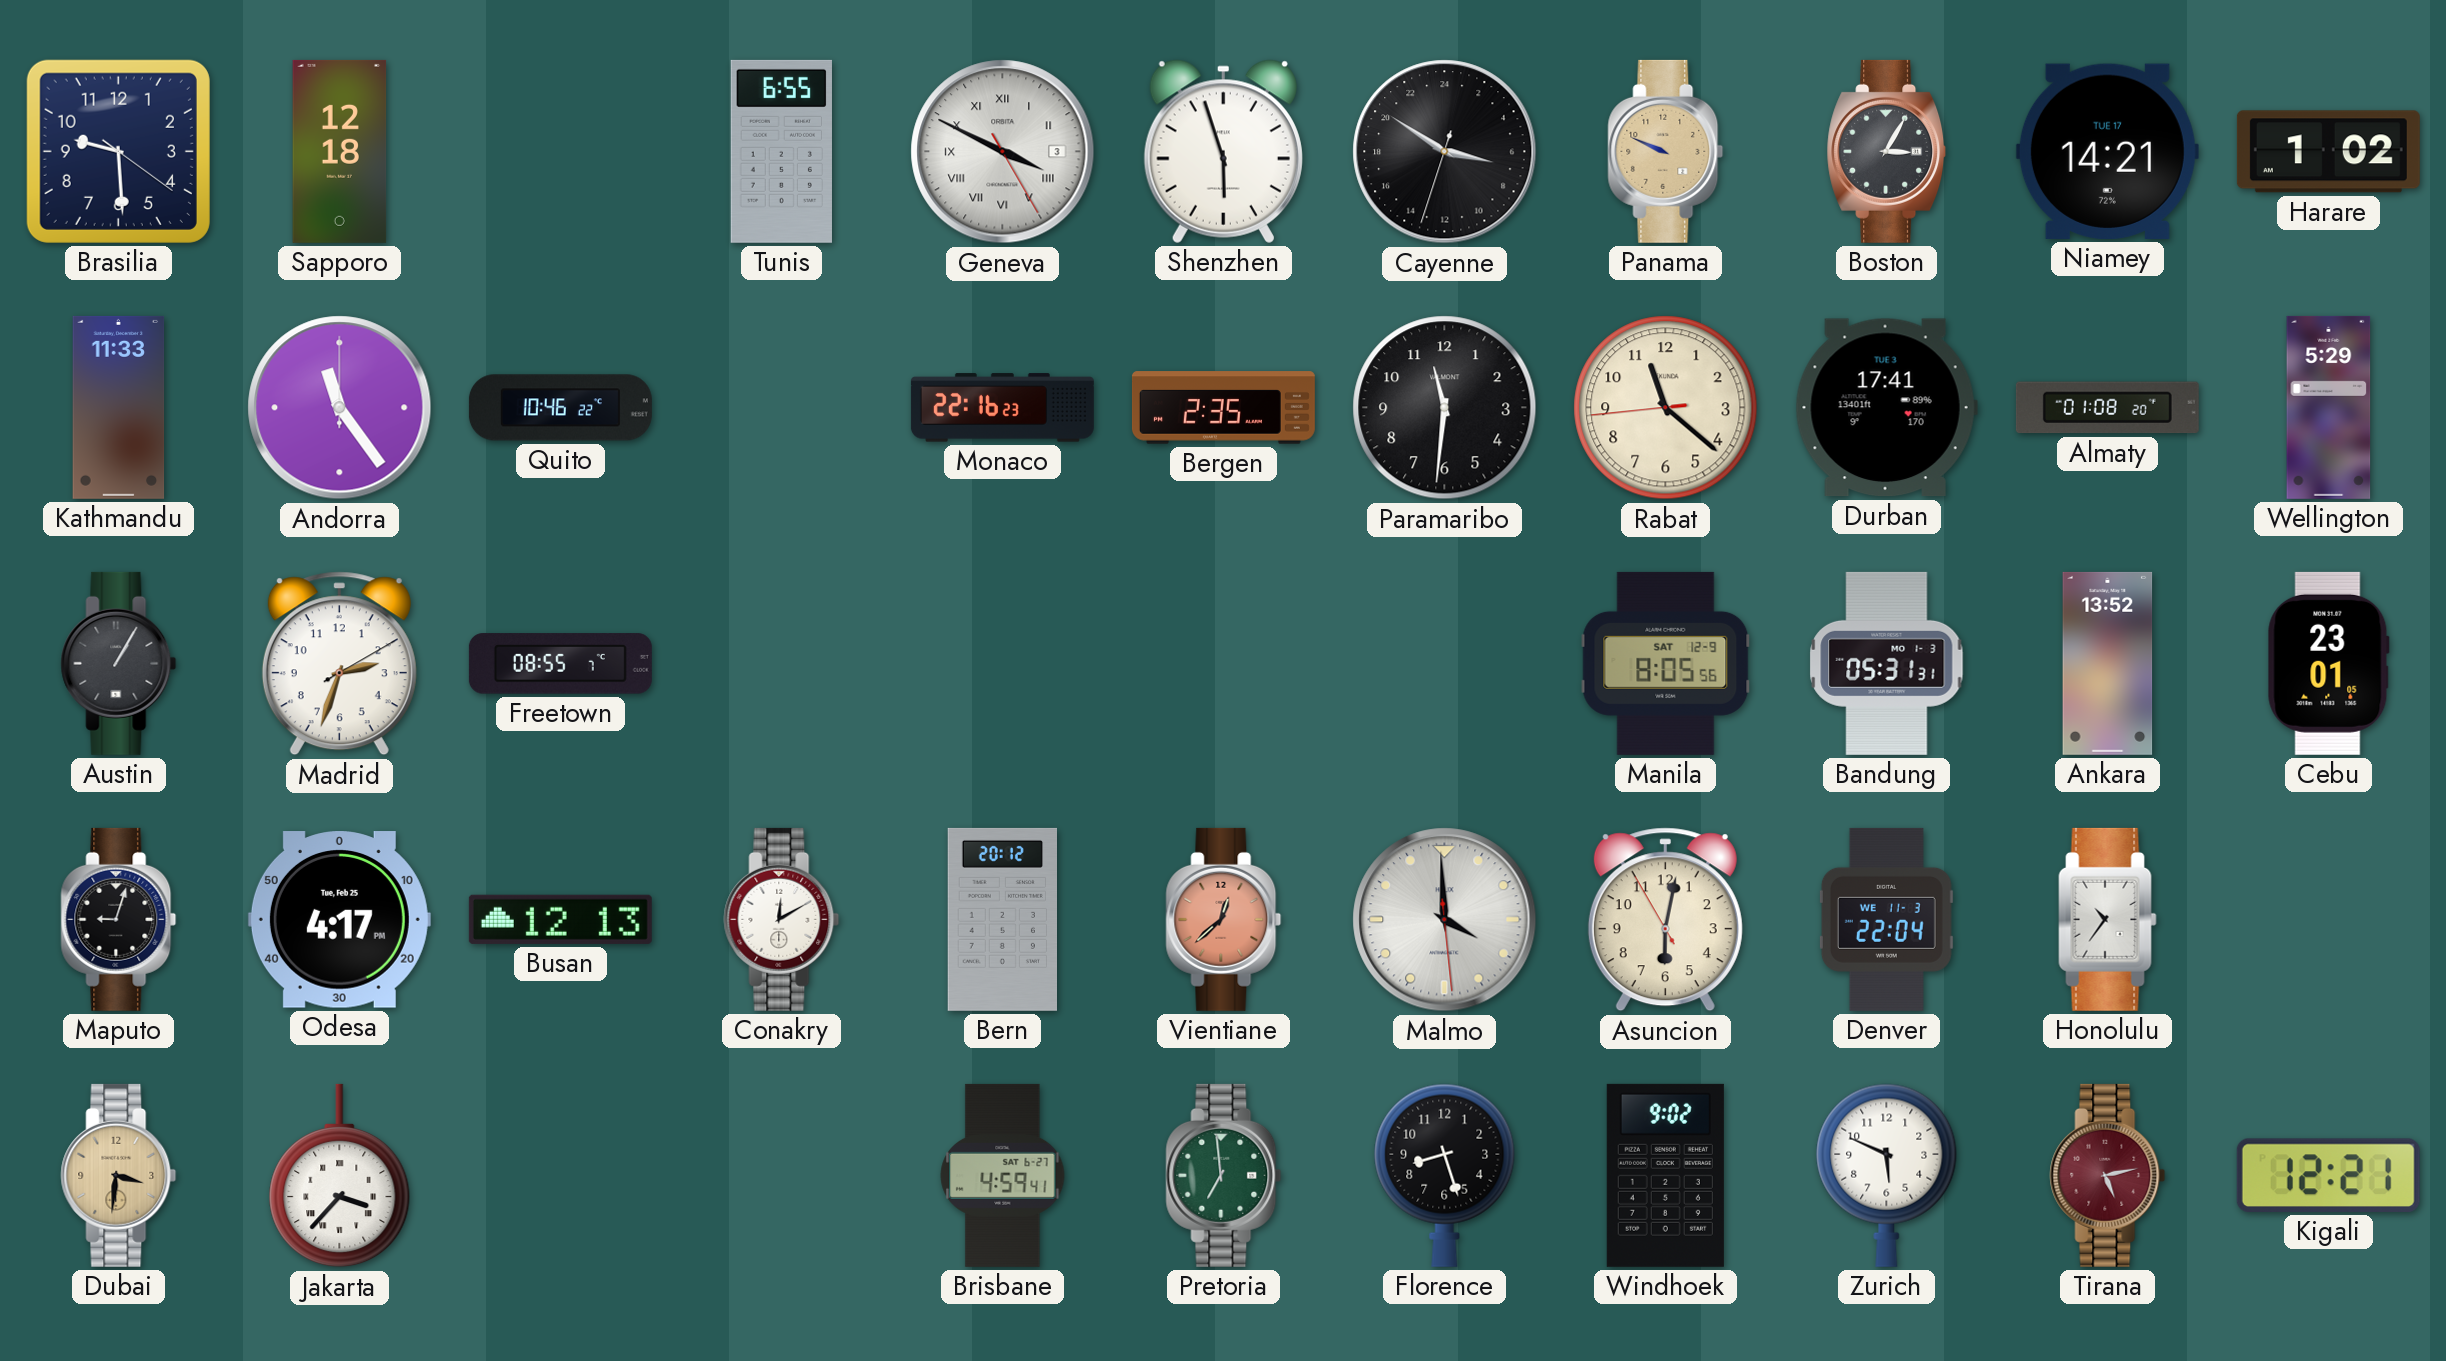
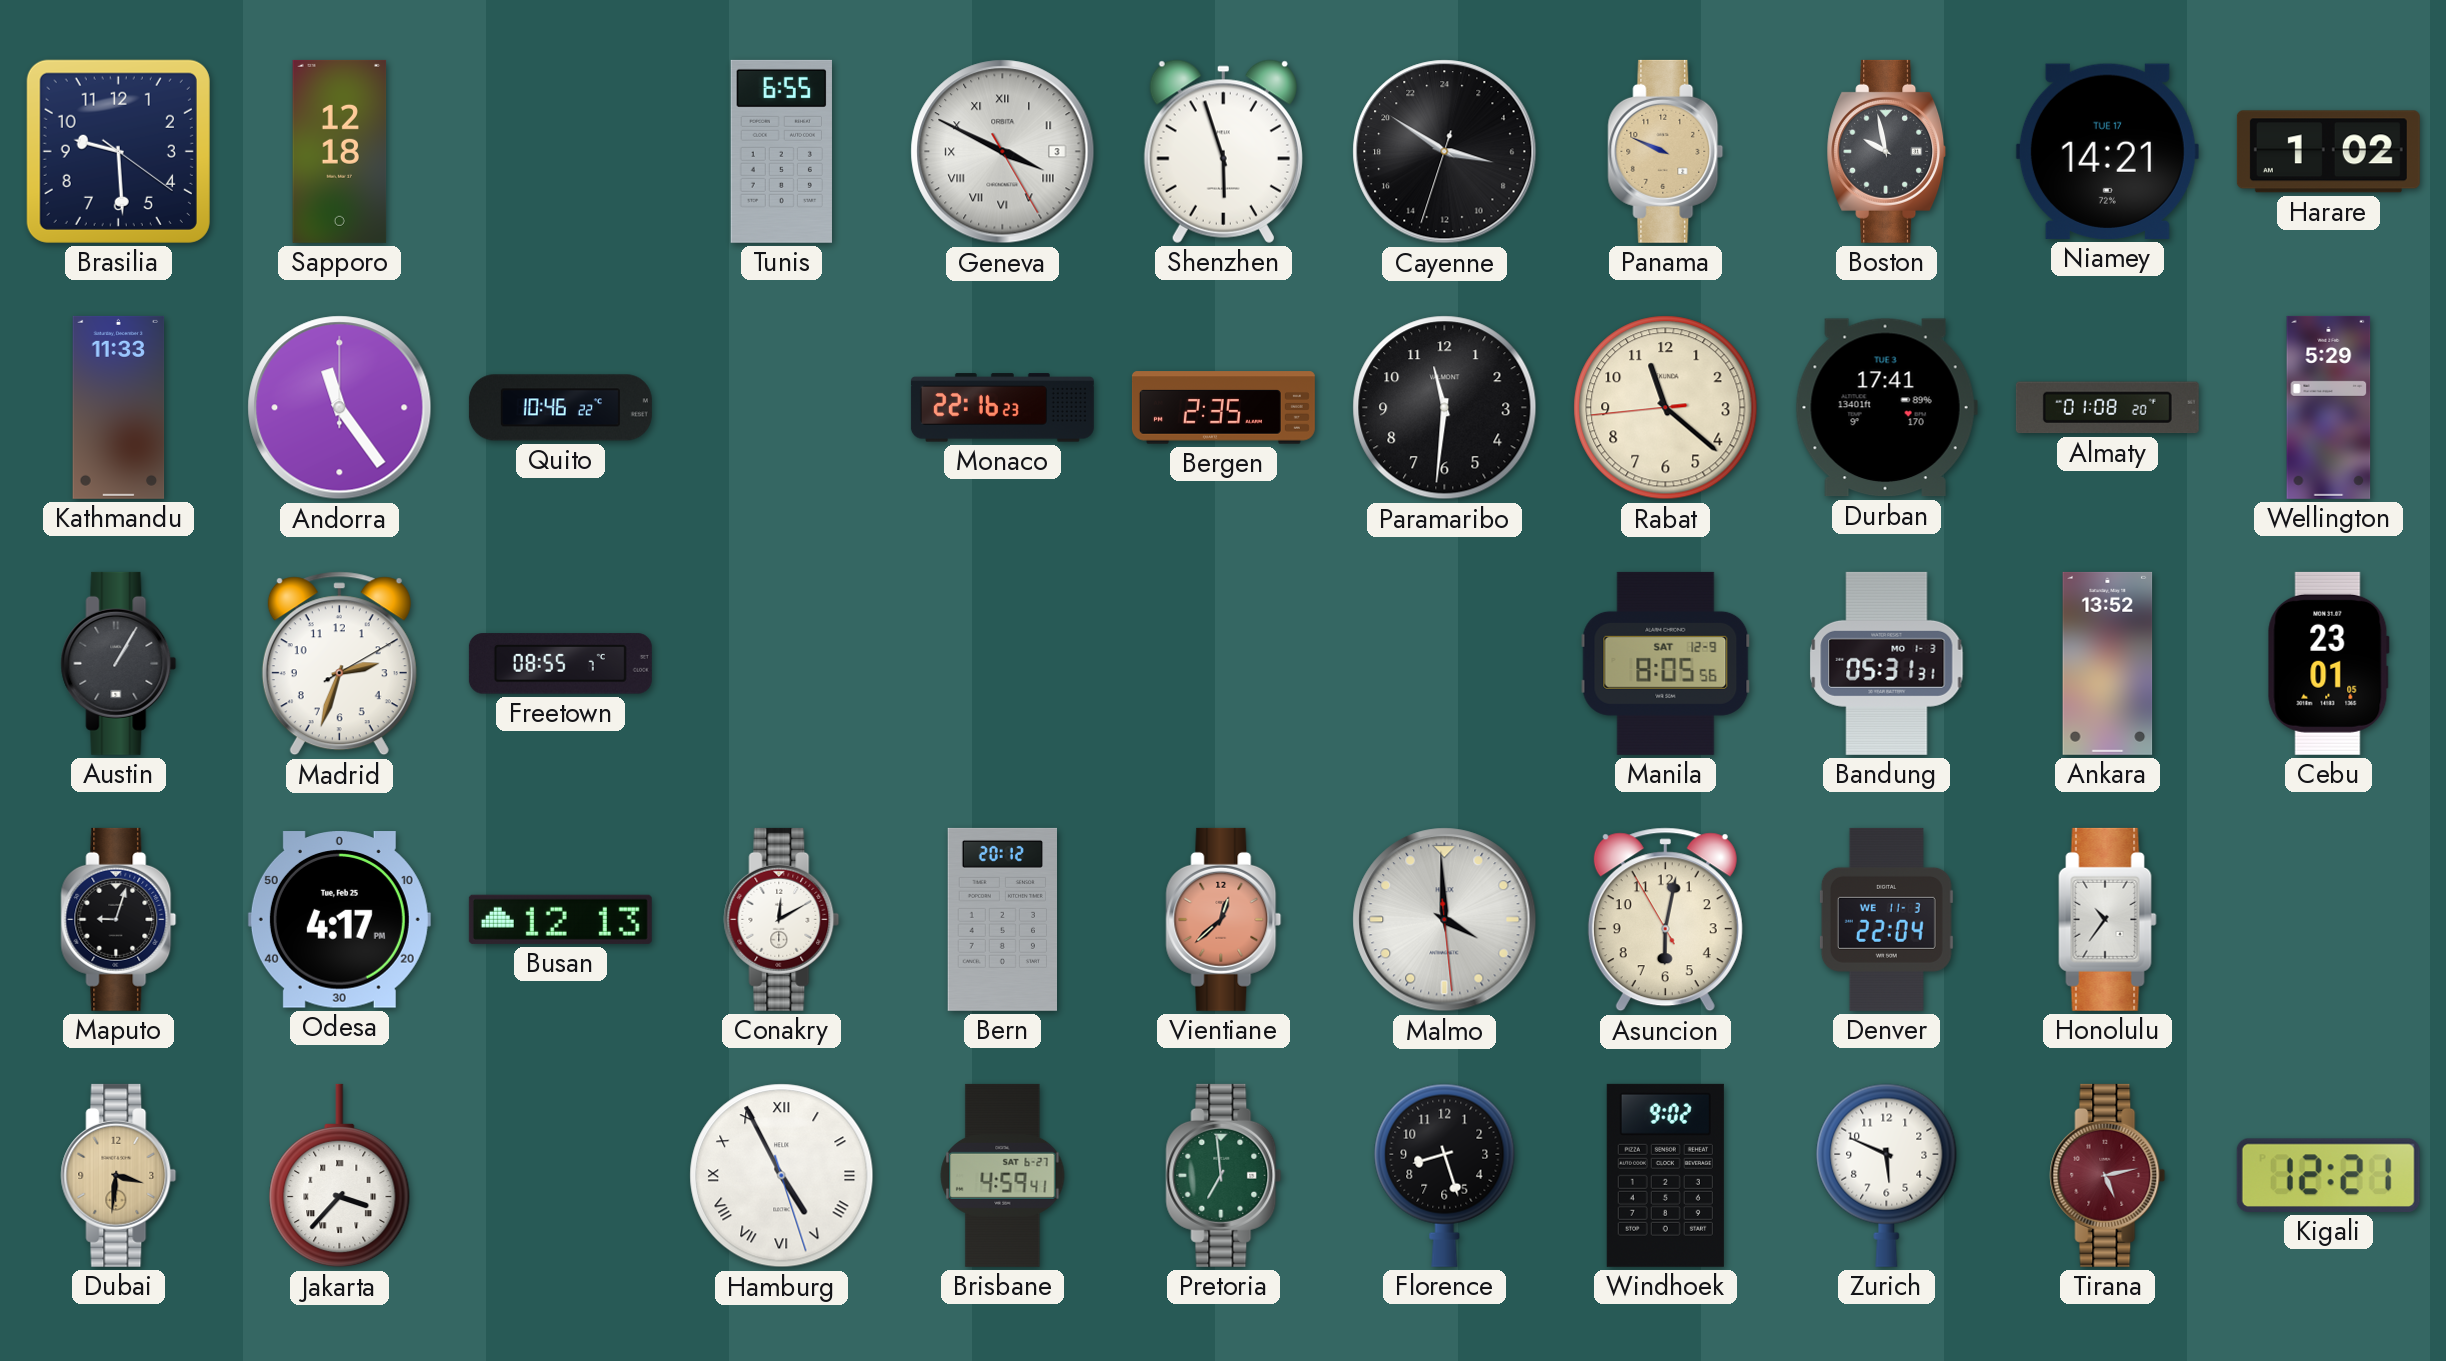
Boston: 3:05 -> 9:58
Hamburg: none -> 4:55
